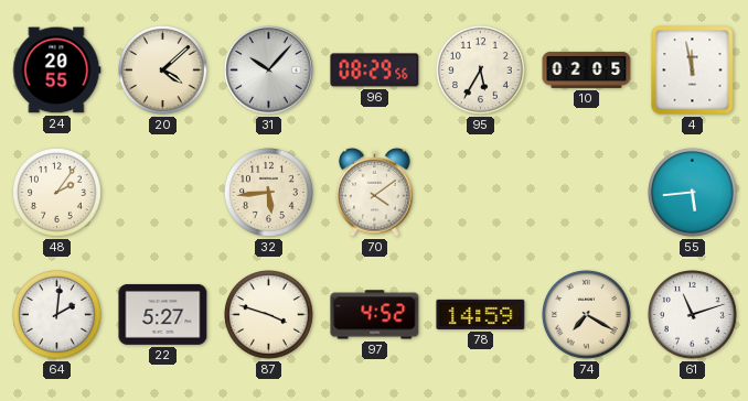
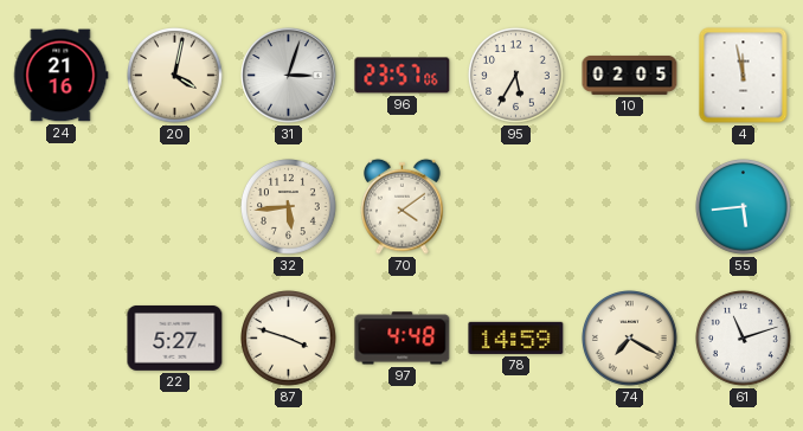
24: 20:55 -> 21:16
20: 4:08 -> 4:02
31: 10:07 -> 3:03
96: 08:29 -> 23:57
48: 2:06 -> none
64: 2:01 -> none
97: 4:52 -> 4:48
